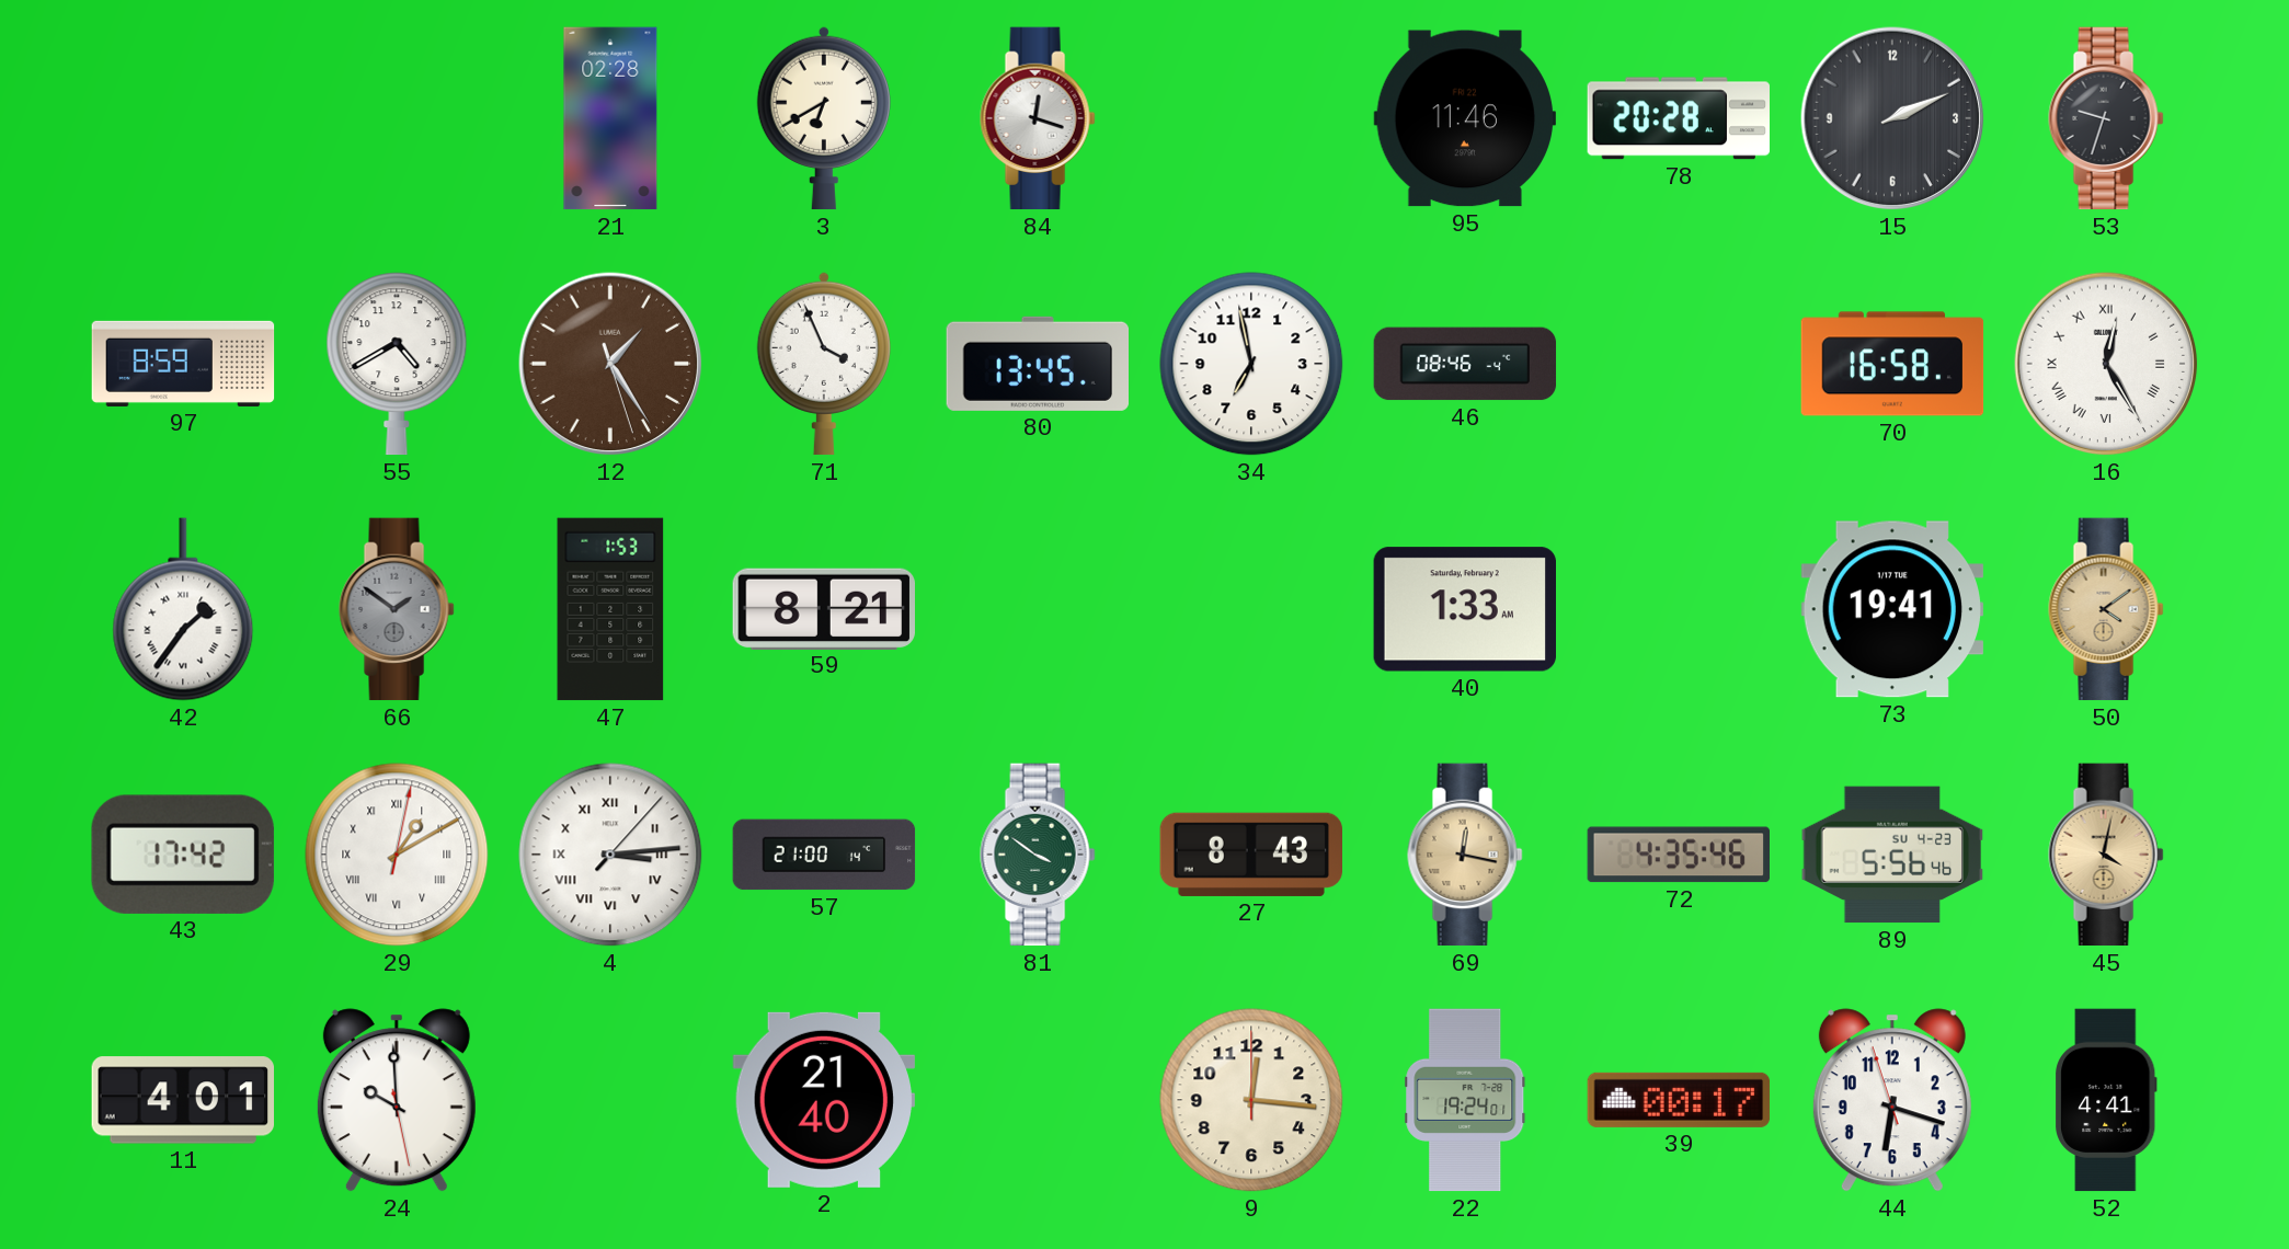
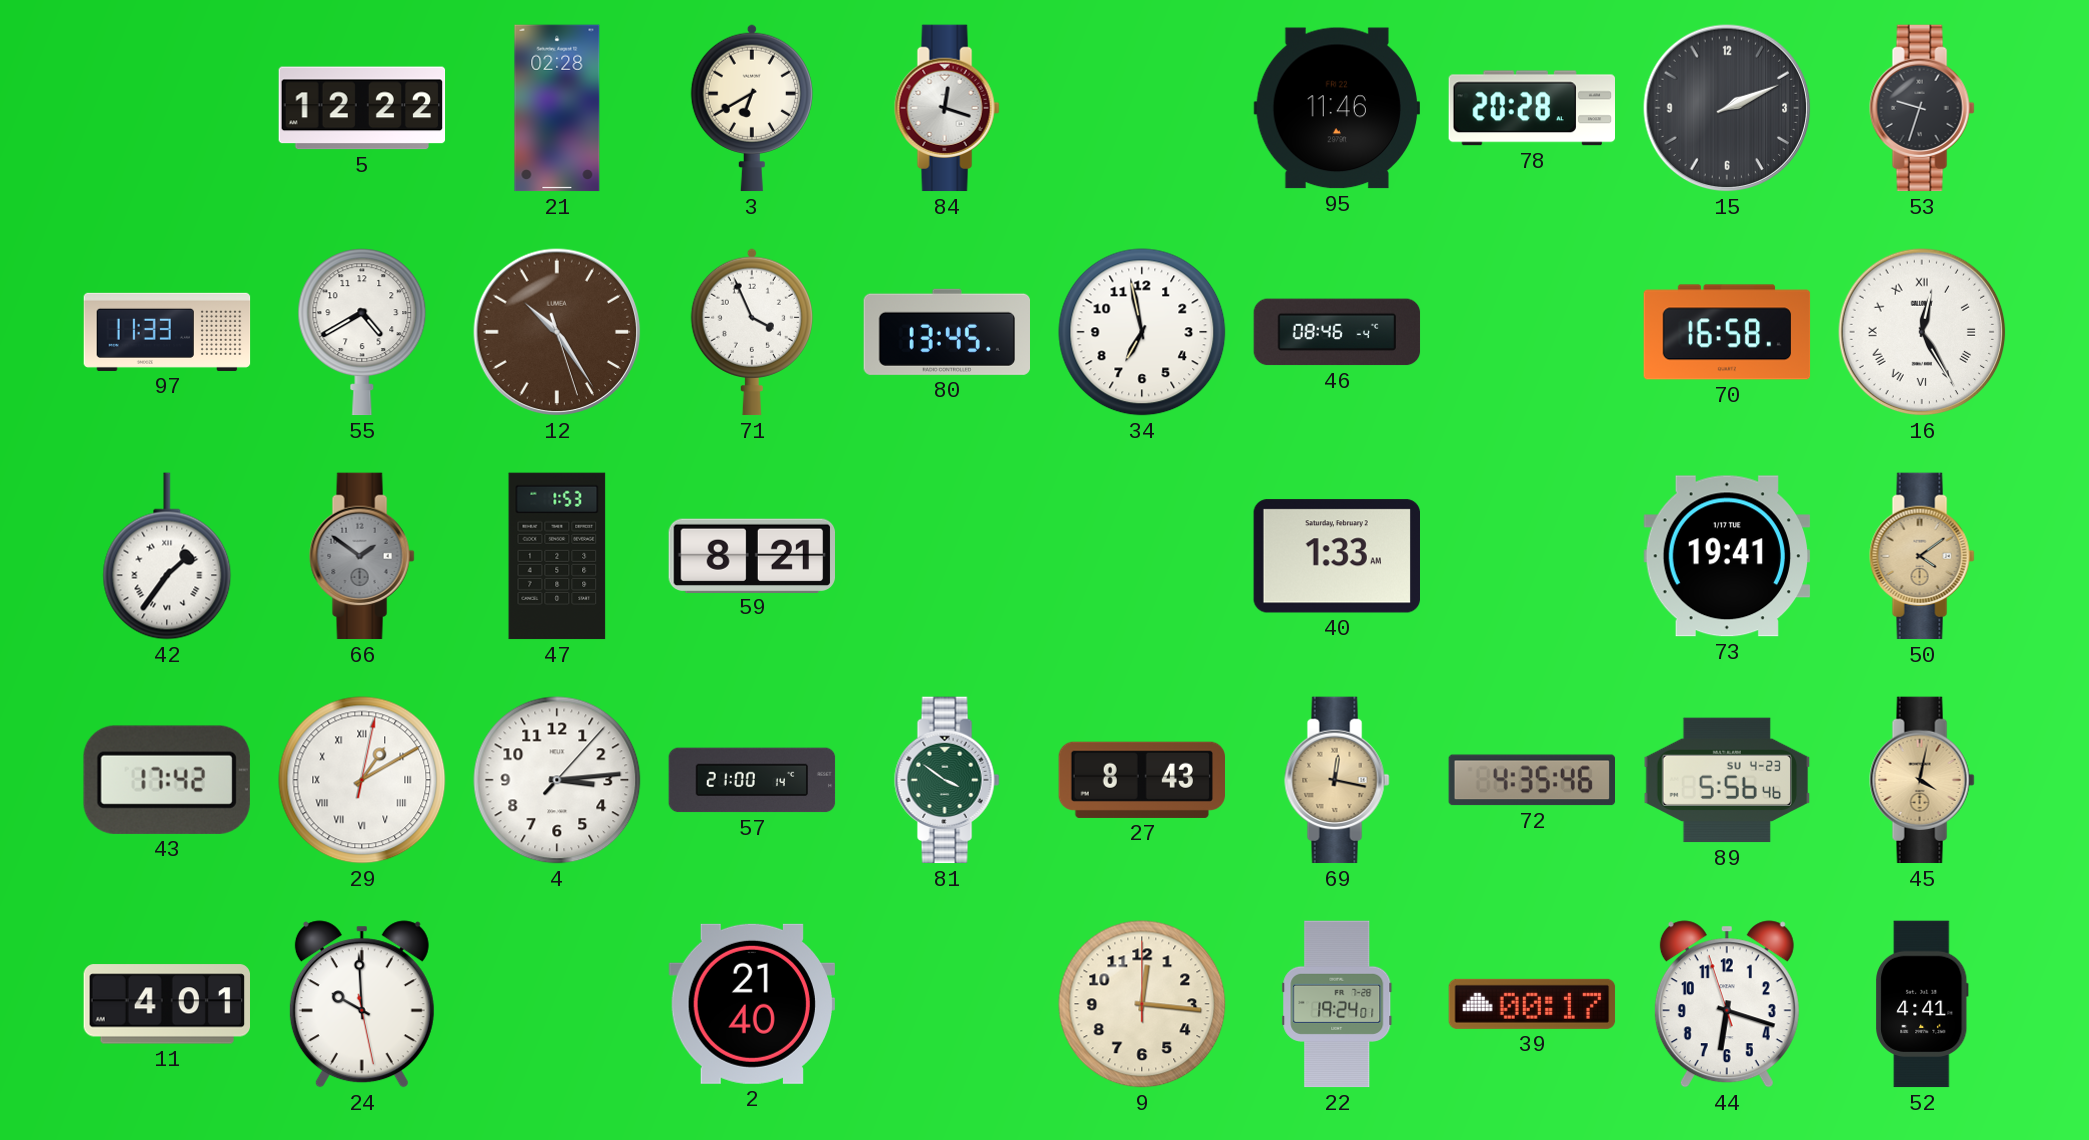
5: none -> 12:22
97: 8:59 -> 11:33
12: 1:24 -> 10:24
4 numerals: Roman -> Arabic
